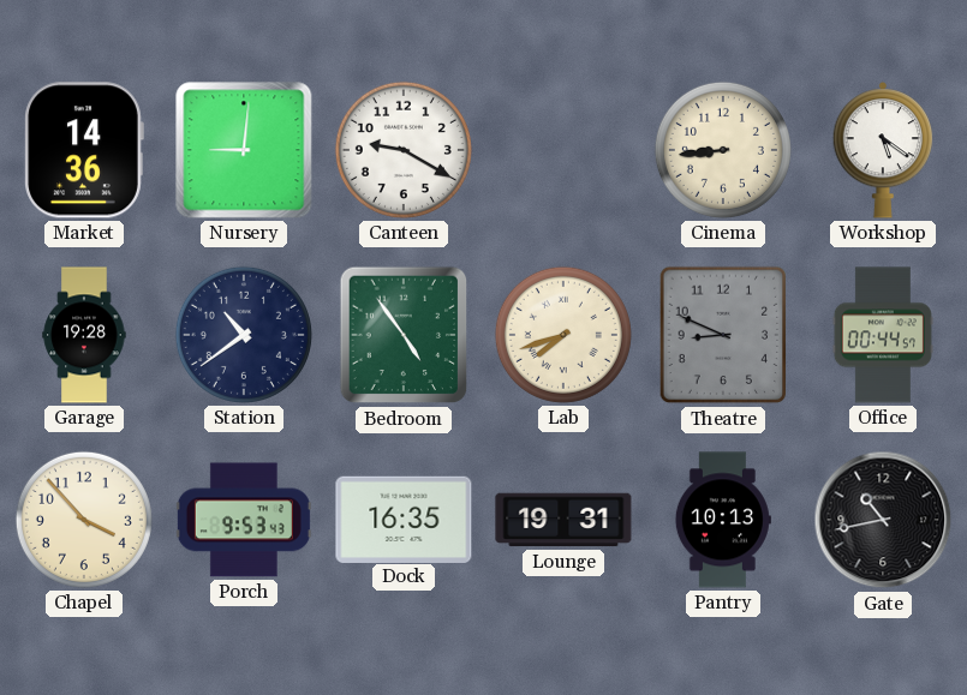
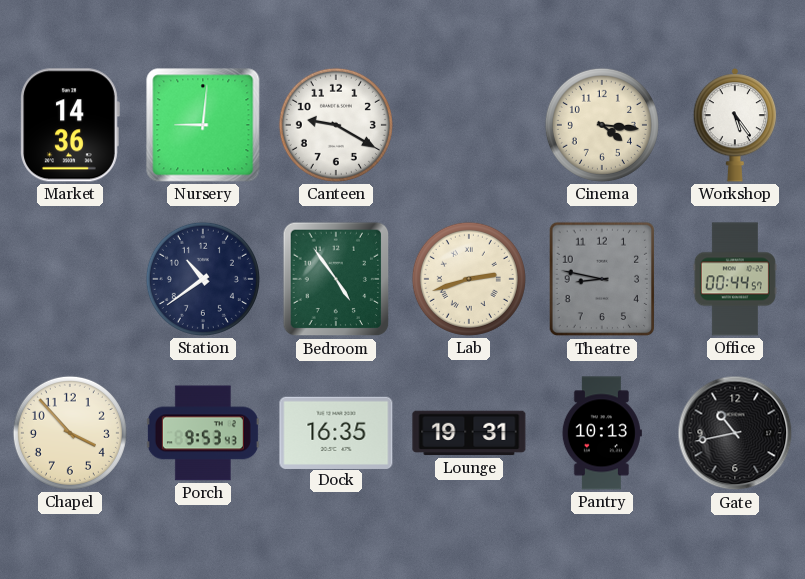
Cinema: 8:44 -> 4:16
Workshop: 5:21 -> 5:24
Garage: 19:28 -> none
Lab: 7:42 -> 2:42
Theatre: 8:49 -> 8:47
